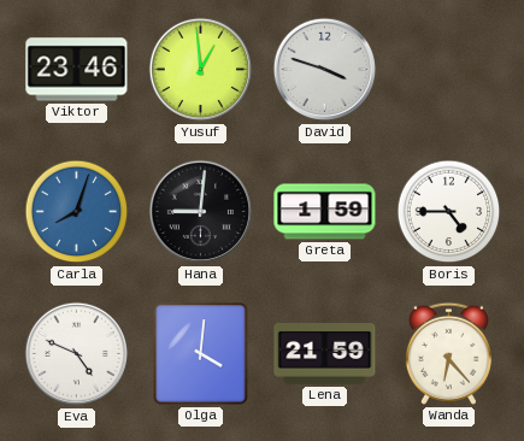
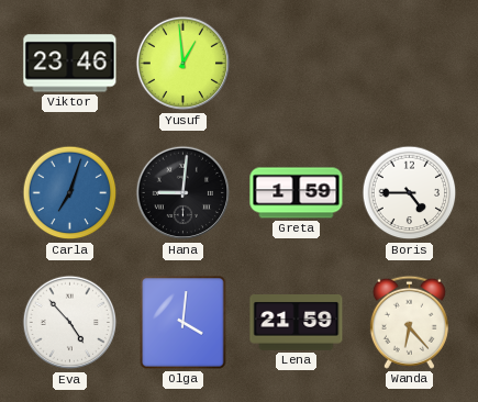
David: 3:48 -> none
Carla: 8:03 -> 7:03
Eva: 4:49 -> 4:53
